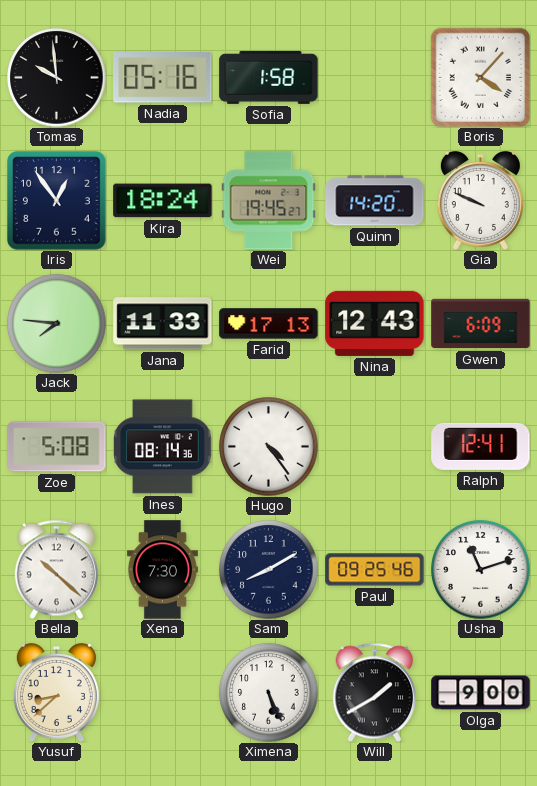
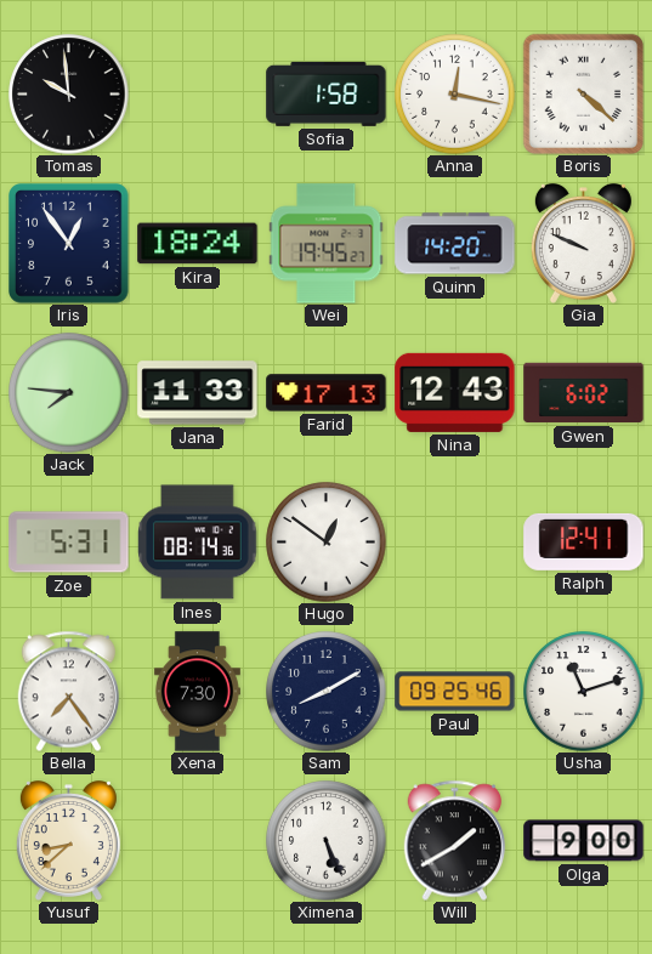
Nadia: 05:16 -> none
Anna: none -> 12:17
Boris: 4:07 -> 4:22
Gwen: 6:09 -> 6:02
Zoe: 5:08 -> 5:31
Hugo: 4:24 -> 12:51
Bella: 10:22 -> 7:24
